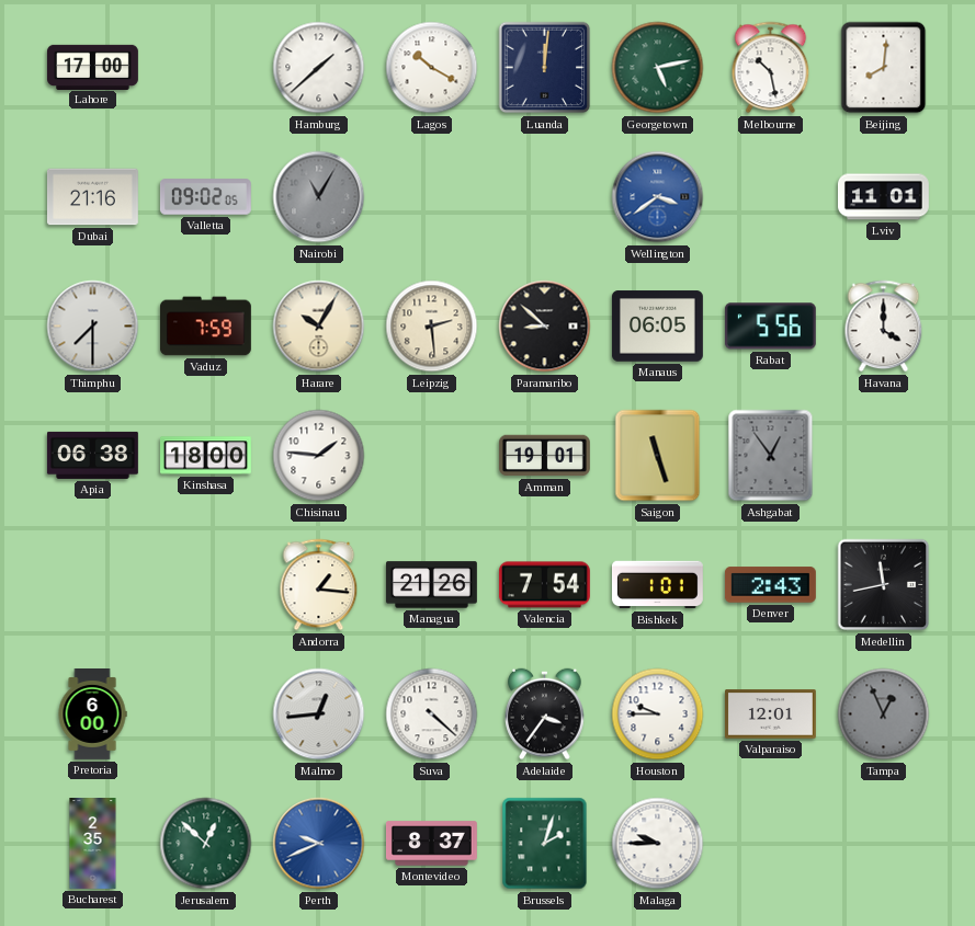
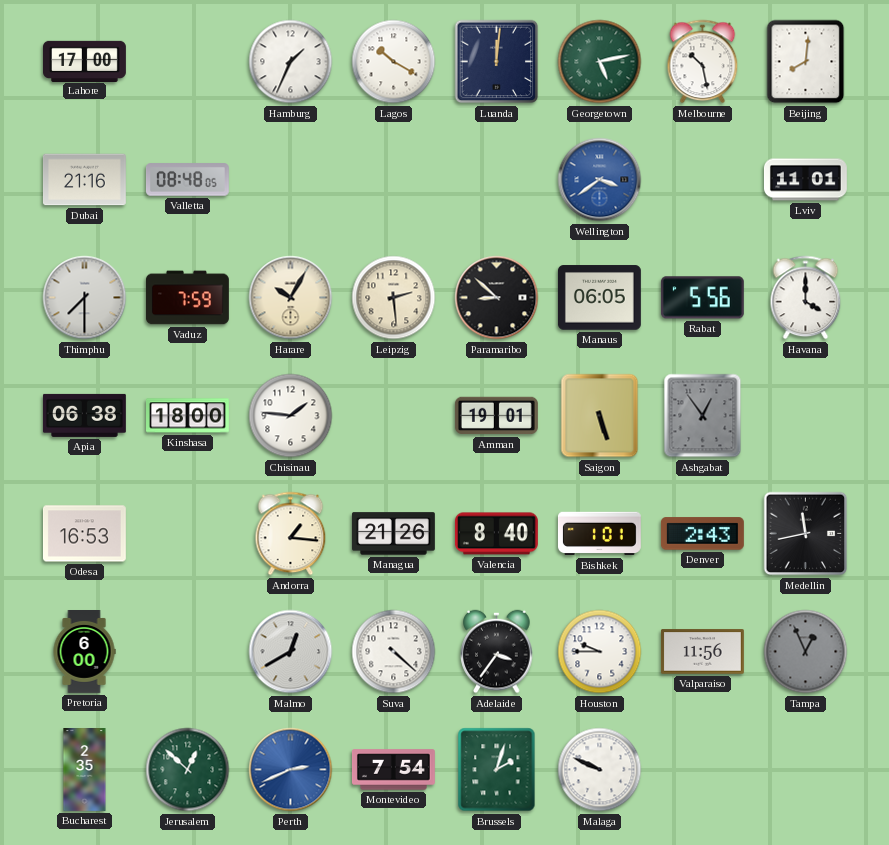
Hamburg: 1:38 -> 1:34
Valletta: 09:02 -> 08:48
Nairobi: 11:05 -> none
Saigon: 11:27 -> 5:27
Odesa: none -> 16:53
Valencia: 7:54 -> 8:40
Malmo: 12:44 -> 12:40
Valparaiso: 12:01 -> 11:56
Perth: 9:41 -> 2:41
Montevideo: 8:37 -> 7:54
Malaga: 9:45 -> 9:49
